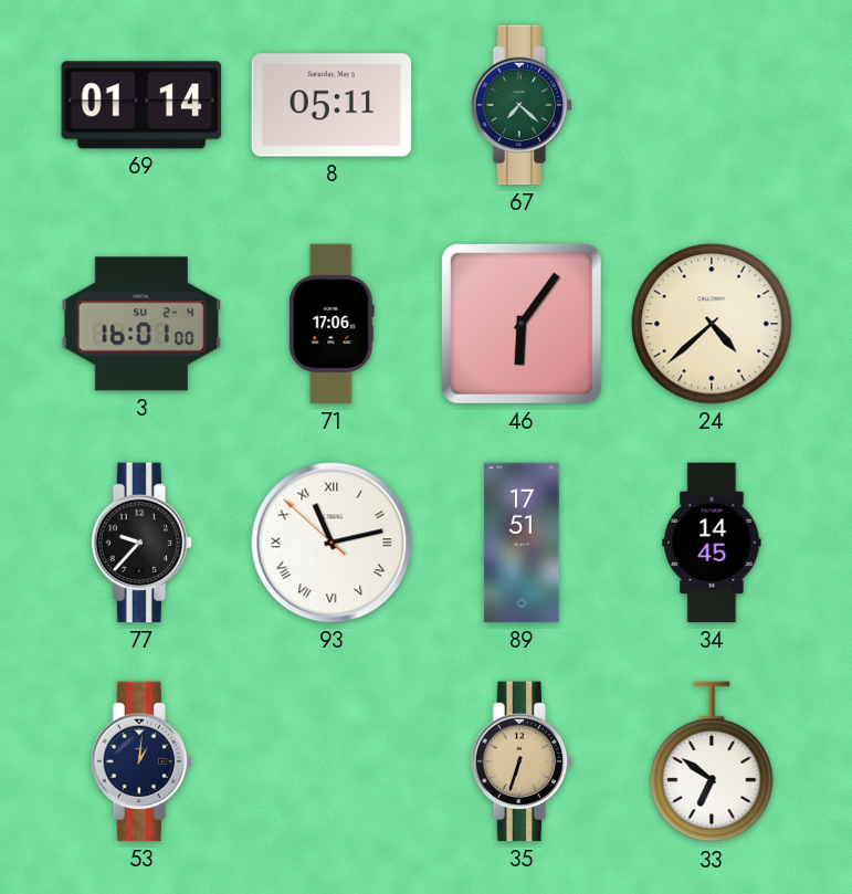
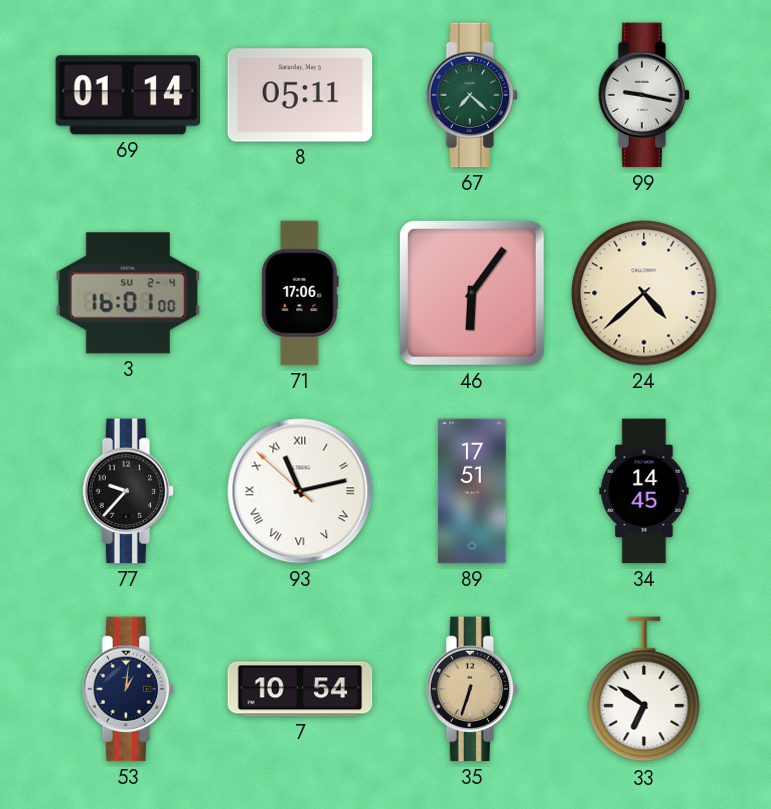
99: none -> 9:17
7: none -> 10:54
